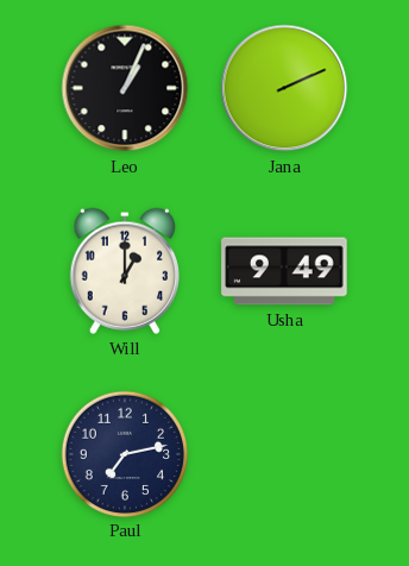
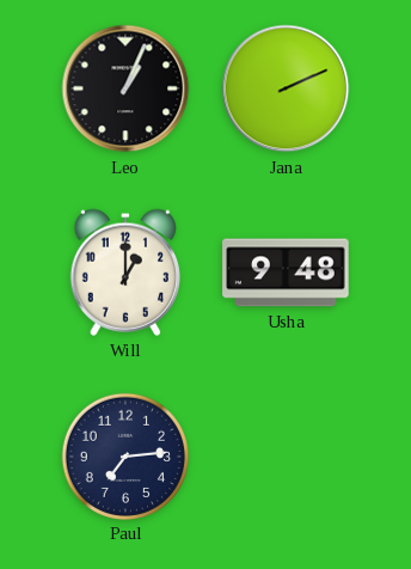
Usha: 9:49 -> 9:48
Paul: 7:13 -> 7:14
